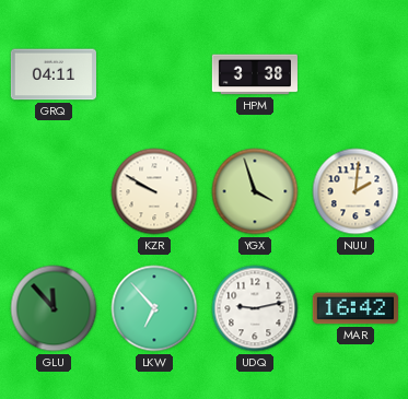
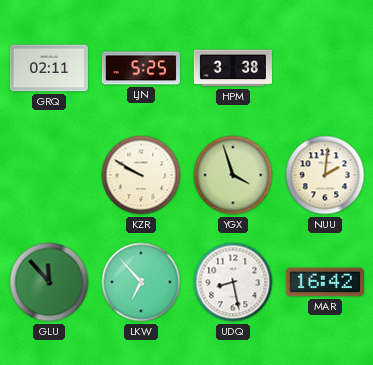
GRQ: 04:11 -> 02:11
LJN: none -> 5:25
UDQ: 9:13 -> 8:28
